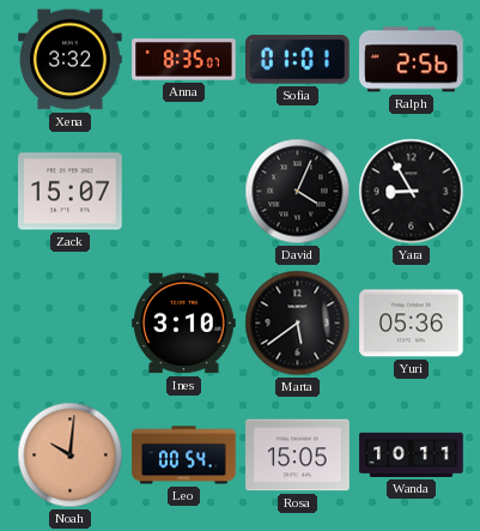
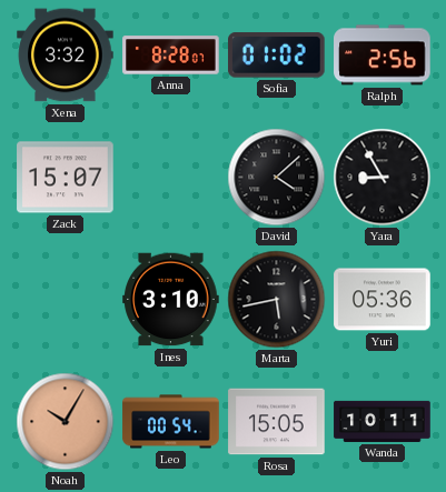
Anna: 8:35 -> 8:28
Sofia: 01:01 -> 01:02
David: 4:04 -> 4:08
Marta: 5:39 -> 5:43
Noah: 10:01 -> 10:05
